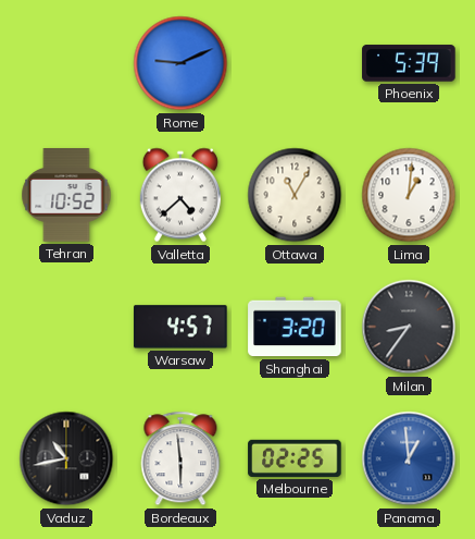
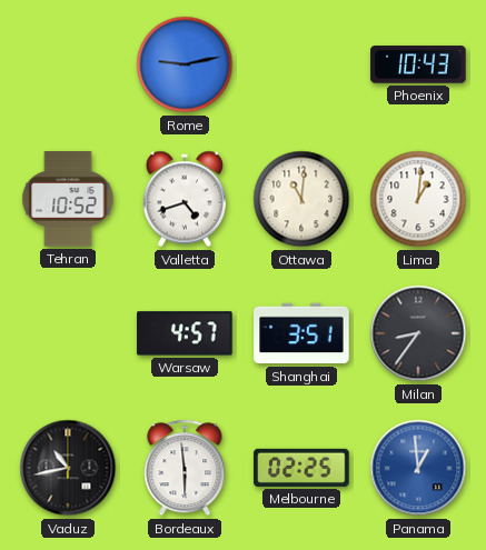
Rome: 9:11 -> 9:13
Phoenix: 5:39 -> 10:43
Valletta: 4:38 -> 4:42
Ottawa: 11:05 -> 11:01
Shanghai: 3:20 -> 3:51
